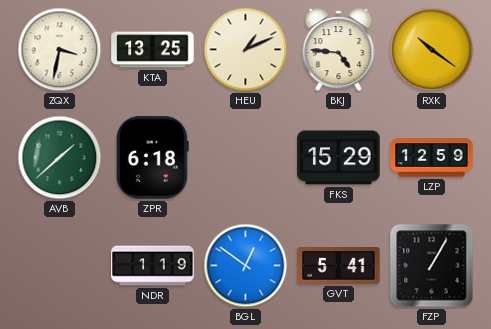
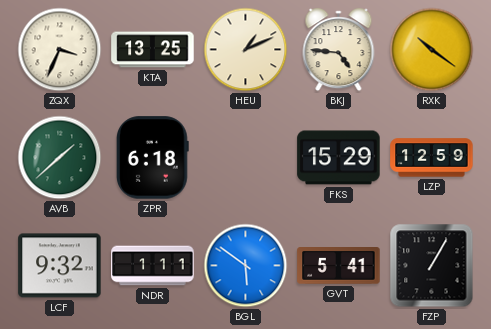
ZQX: 3:32 -> 3:34
LCF: none -> 9:32
NDR: 1:19 -> 1:11
BGL: 12:51 -> 5:51
